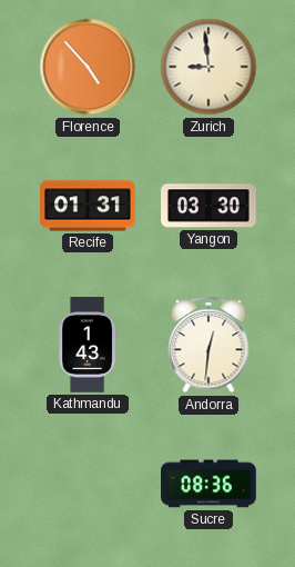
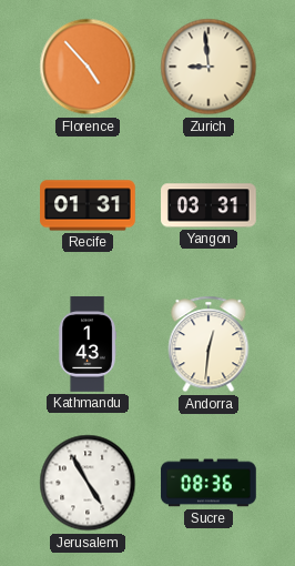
Yangon: 03:30 -> 03:31
Jerusalem: none -> 4:55
